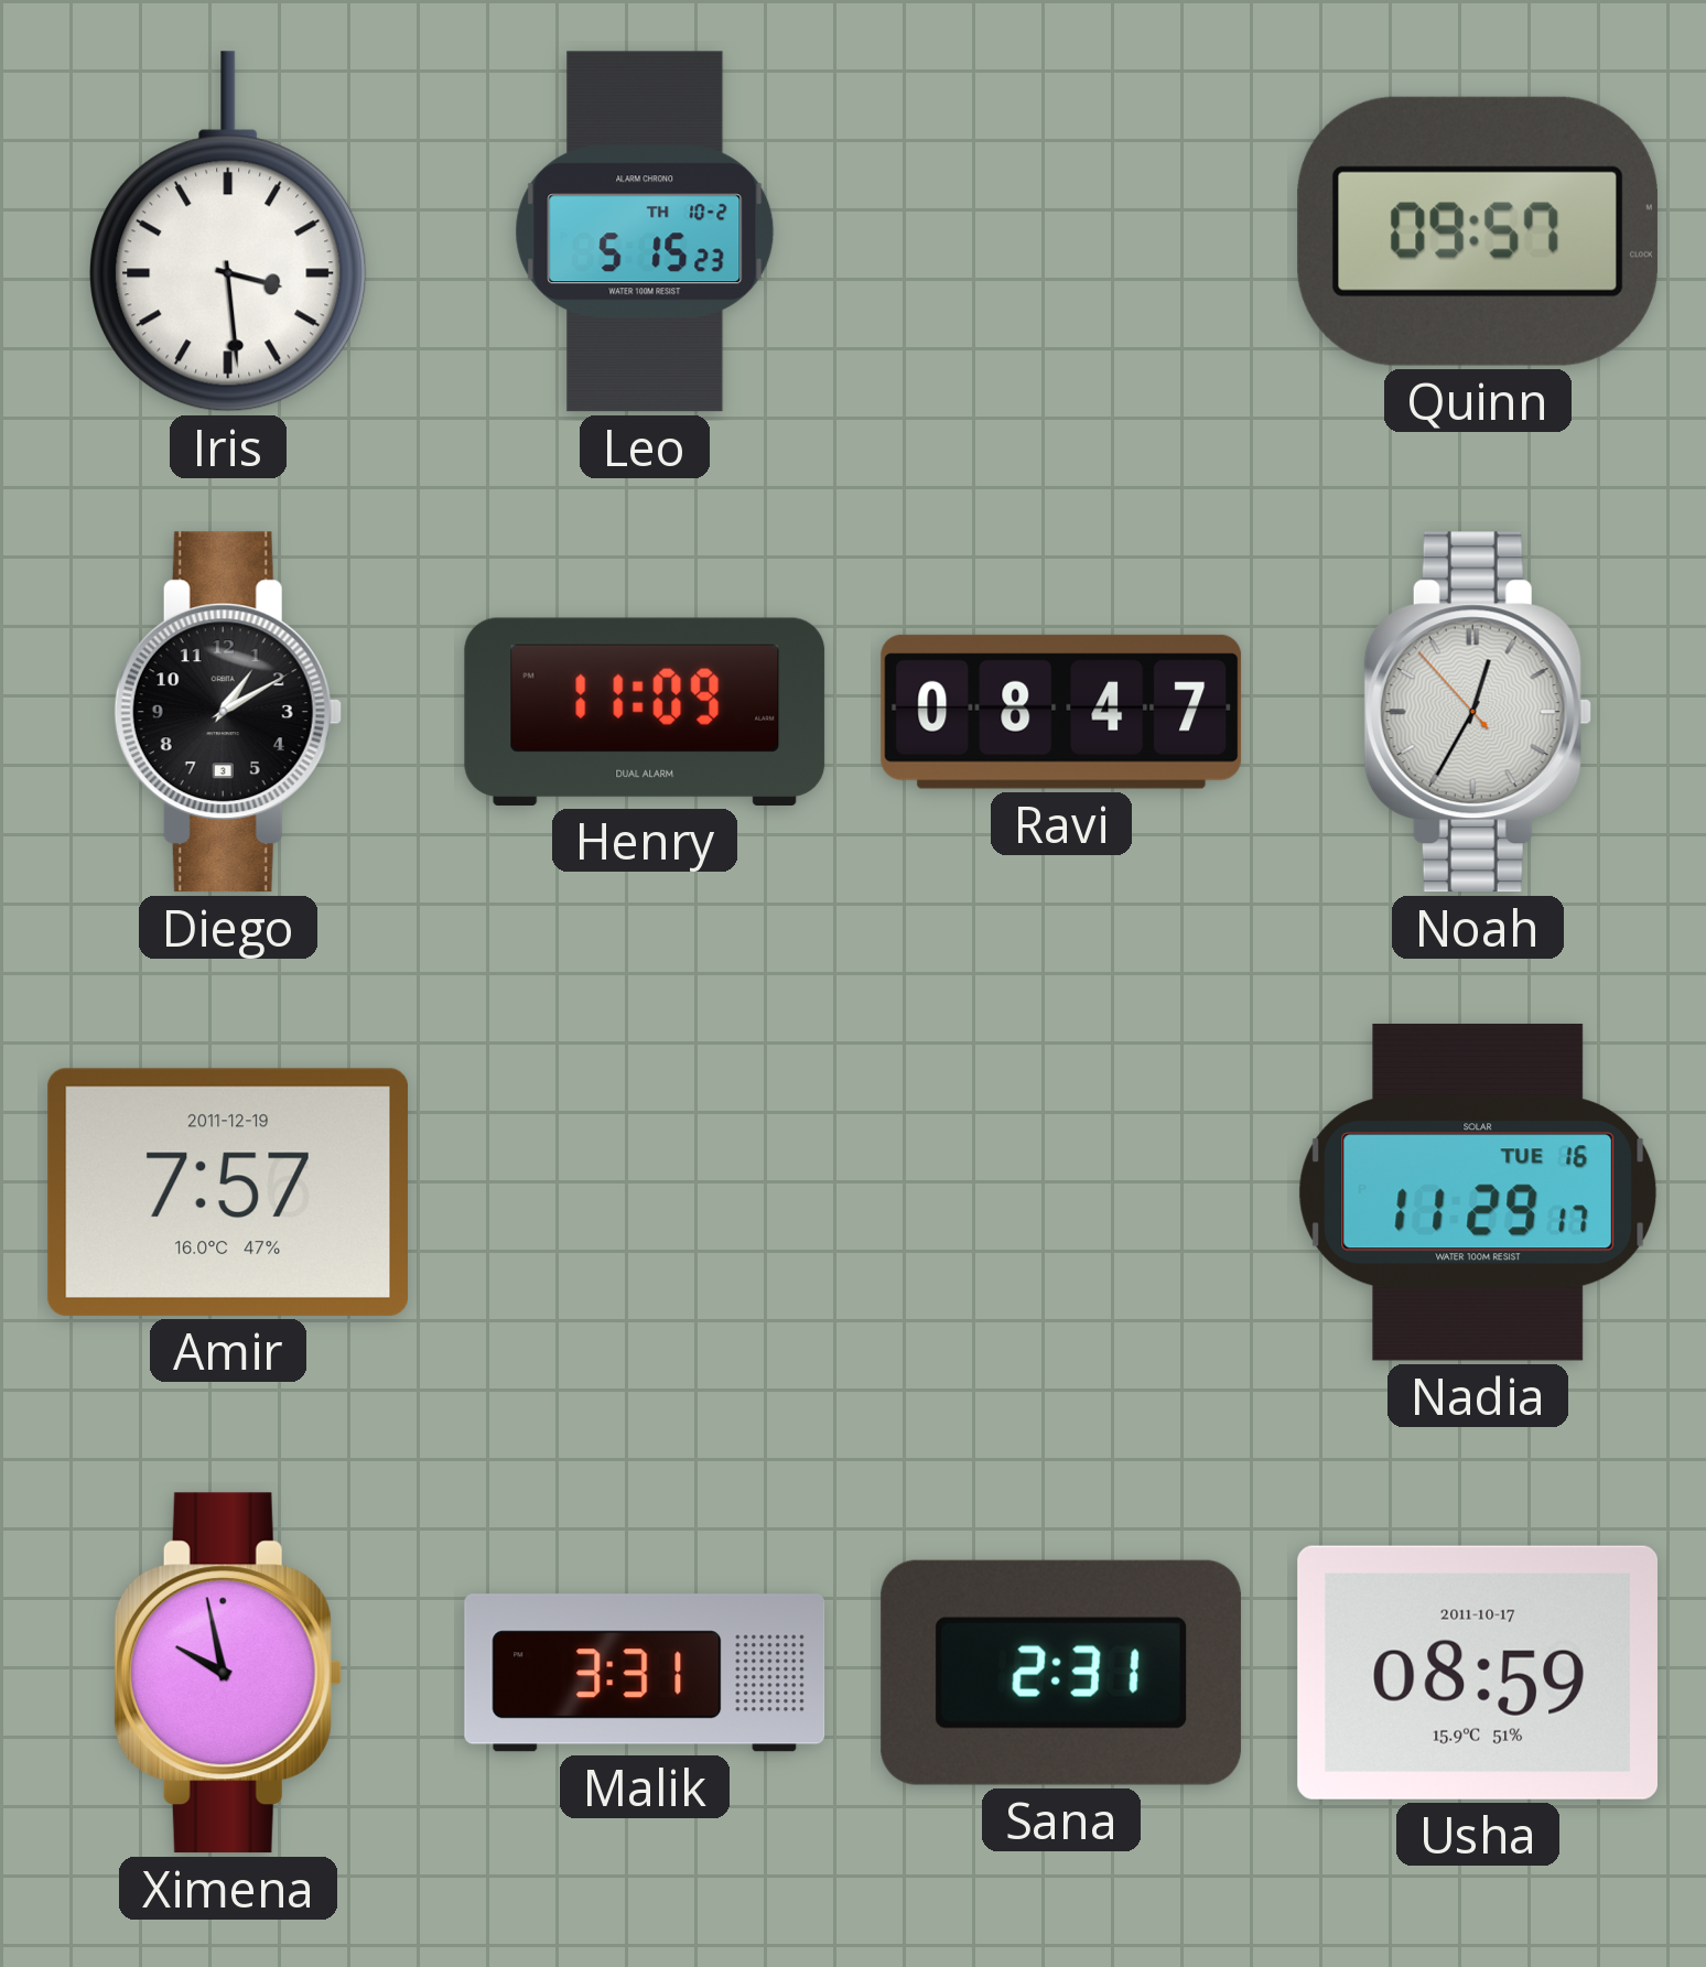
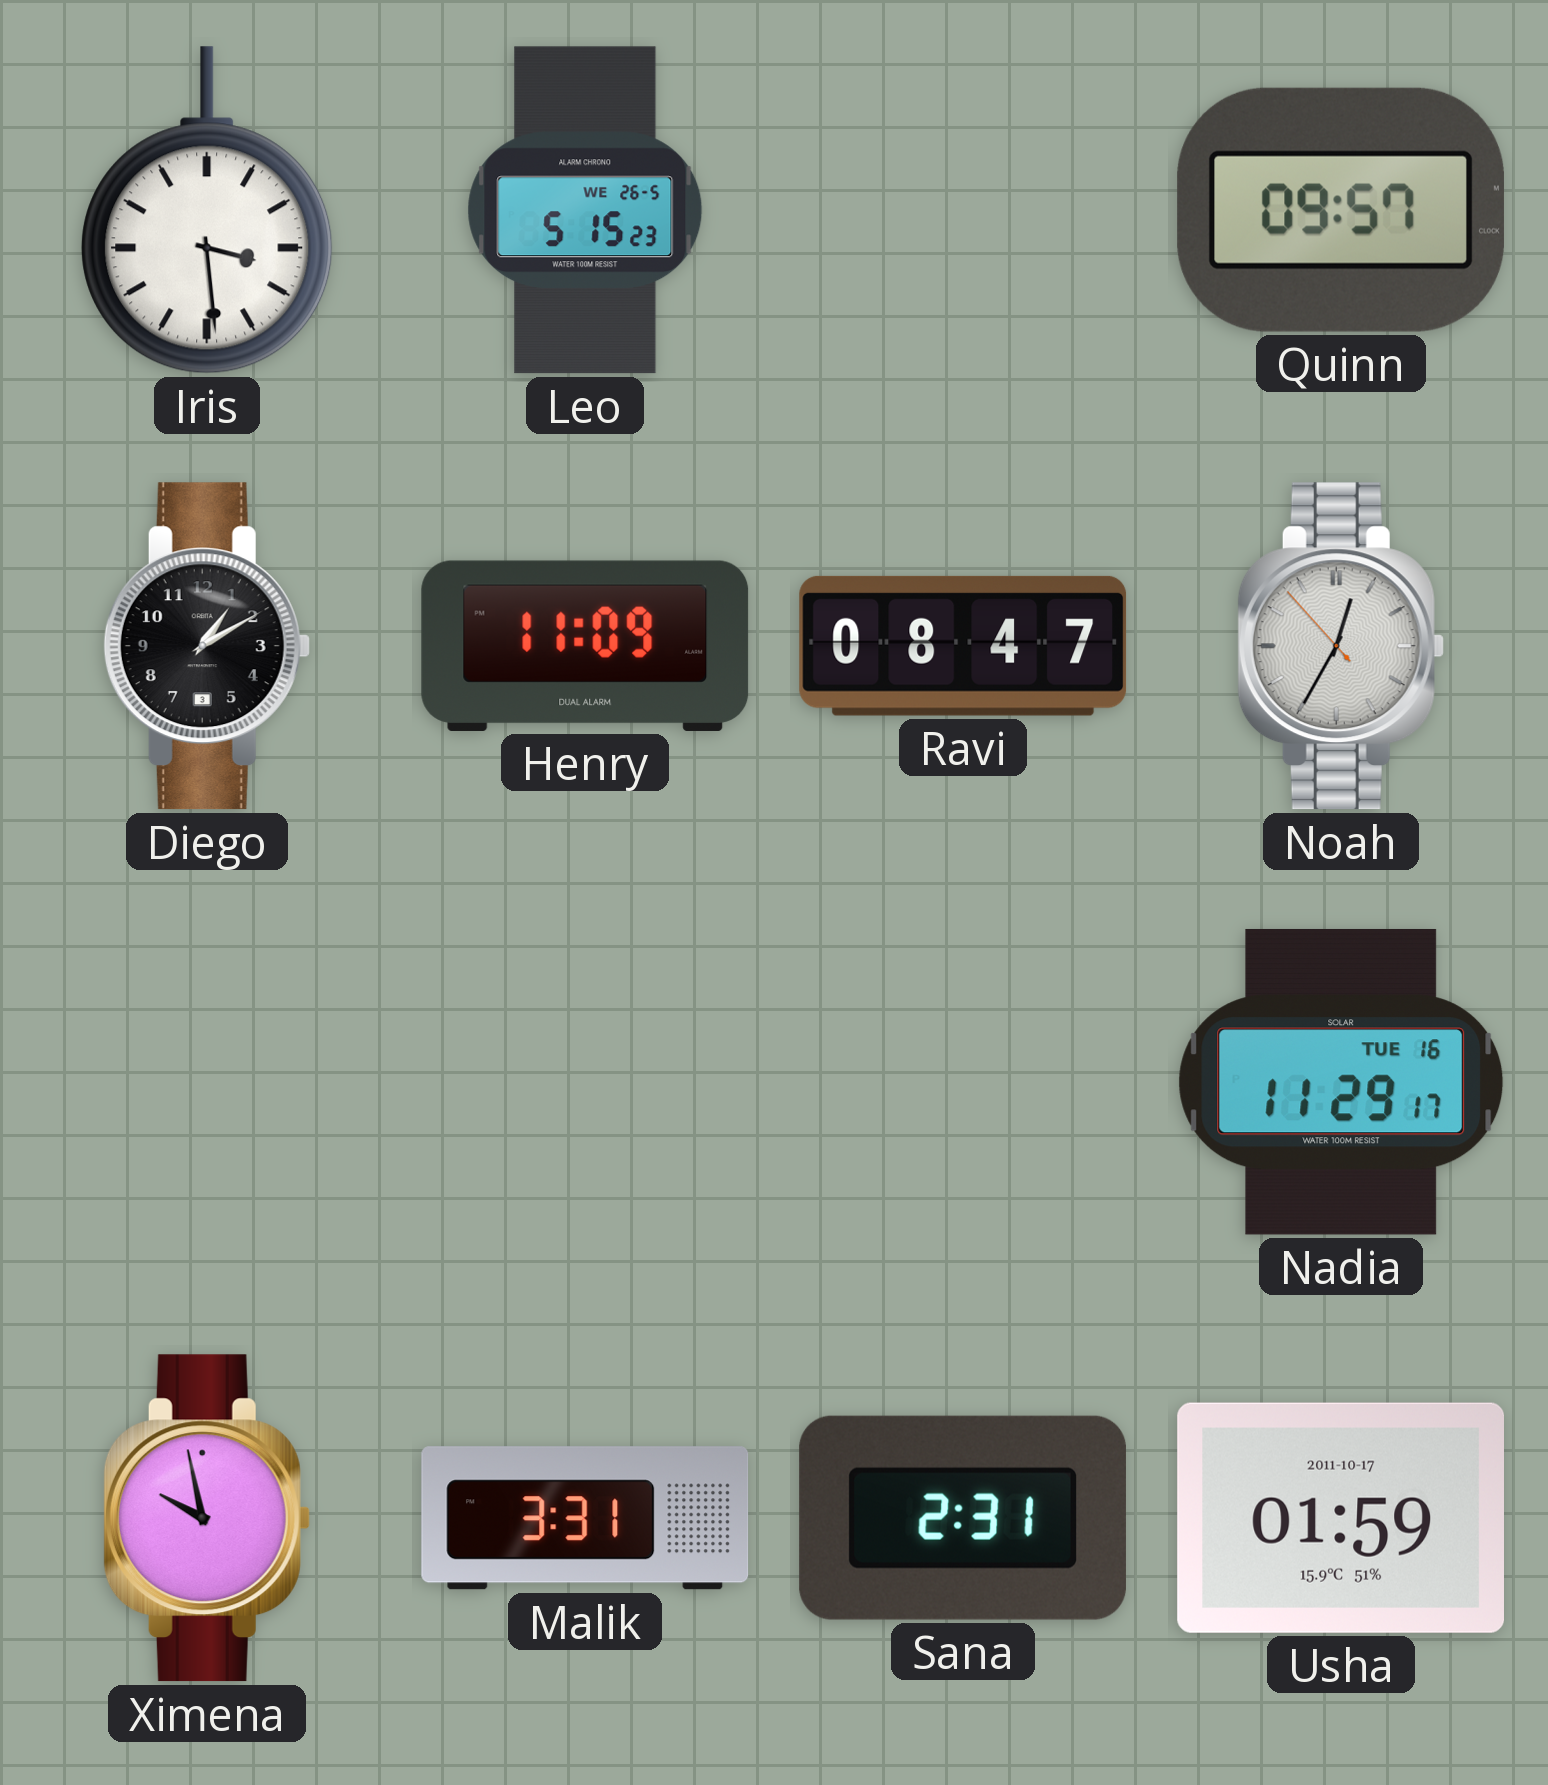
Leo date: TH 10-2 -> WE 26-5
Amir: 7:57 -> none
Usha: 08:59 -> 01:59
